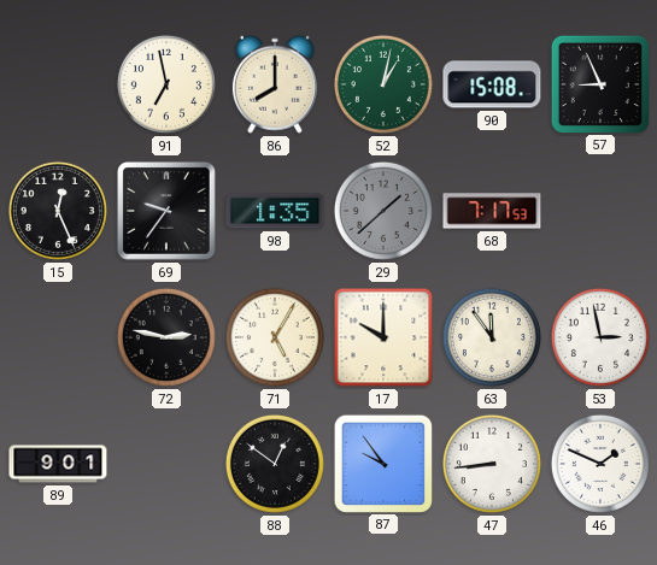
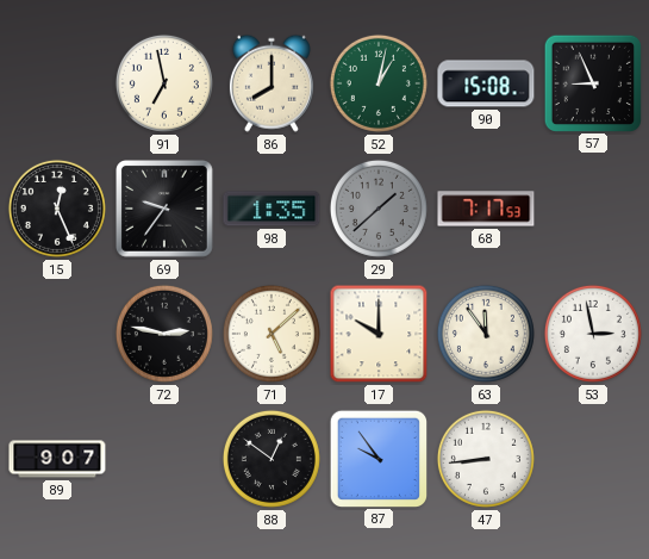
71: 5:05 -> 5:08
89: 9:01 -> 9:07
46: 1:49 -> none
